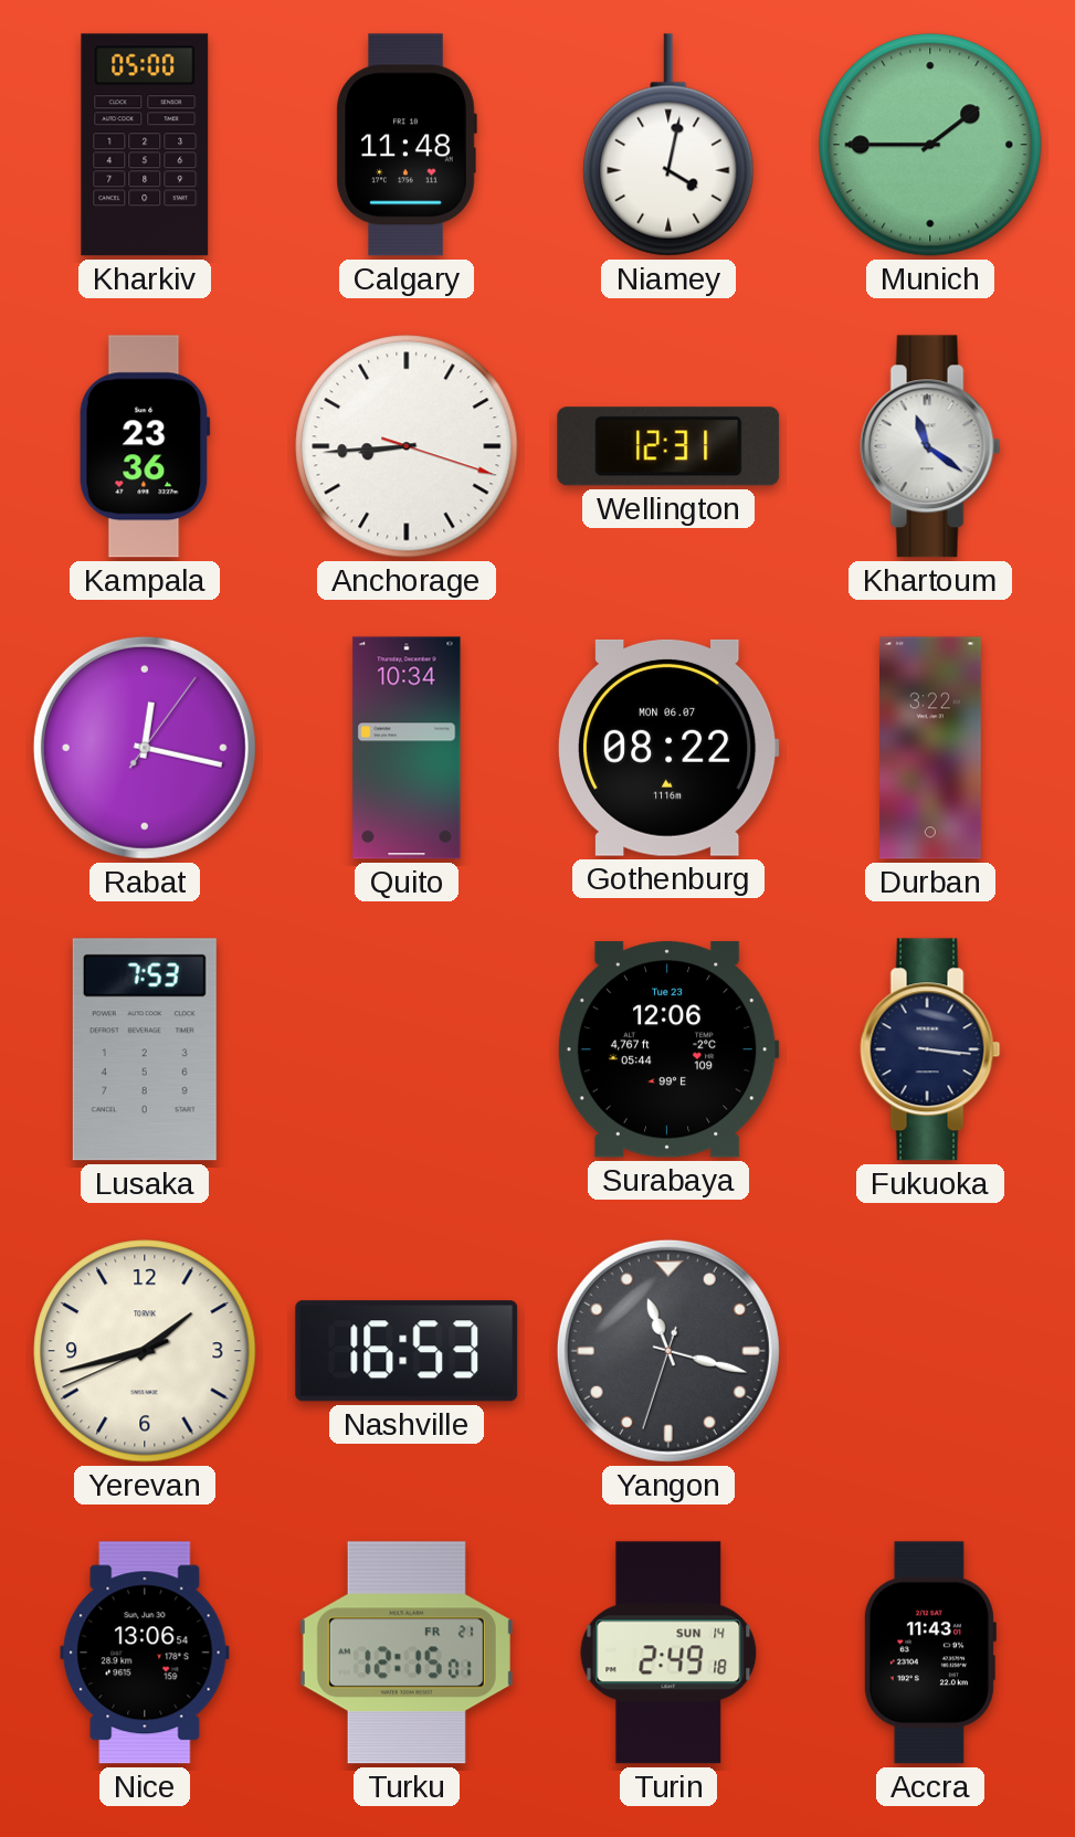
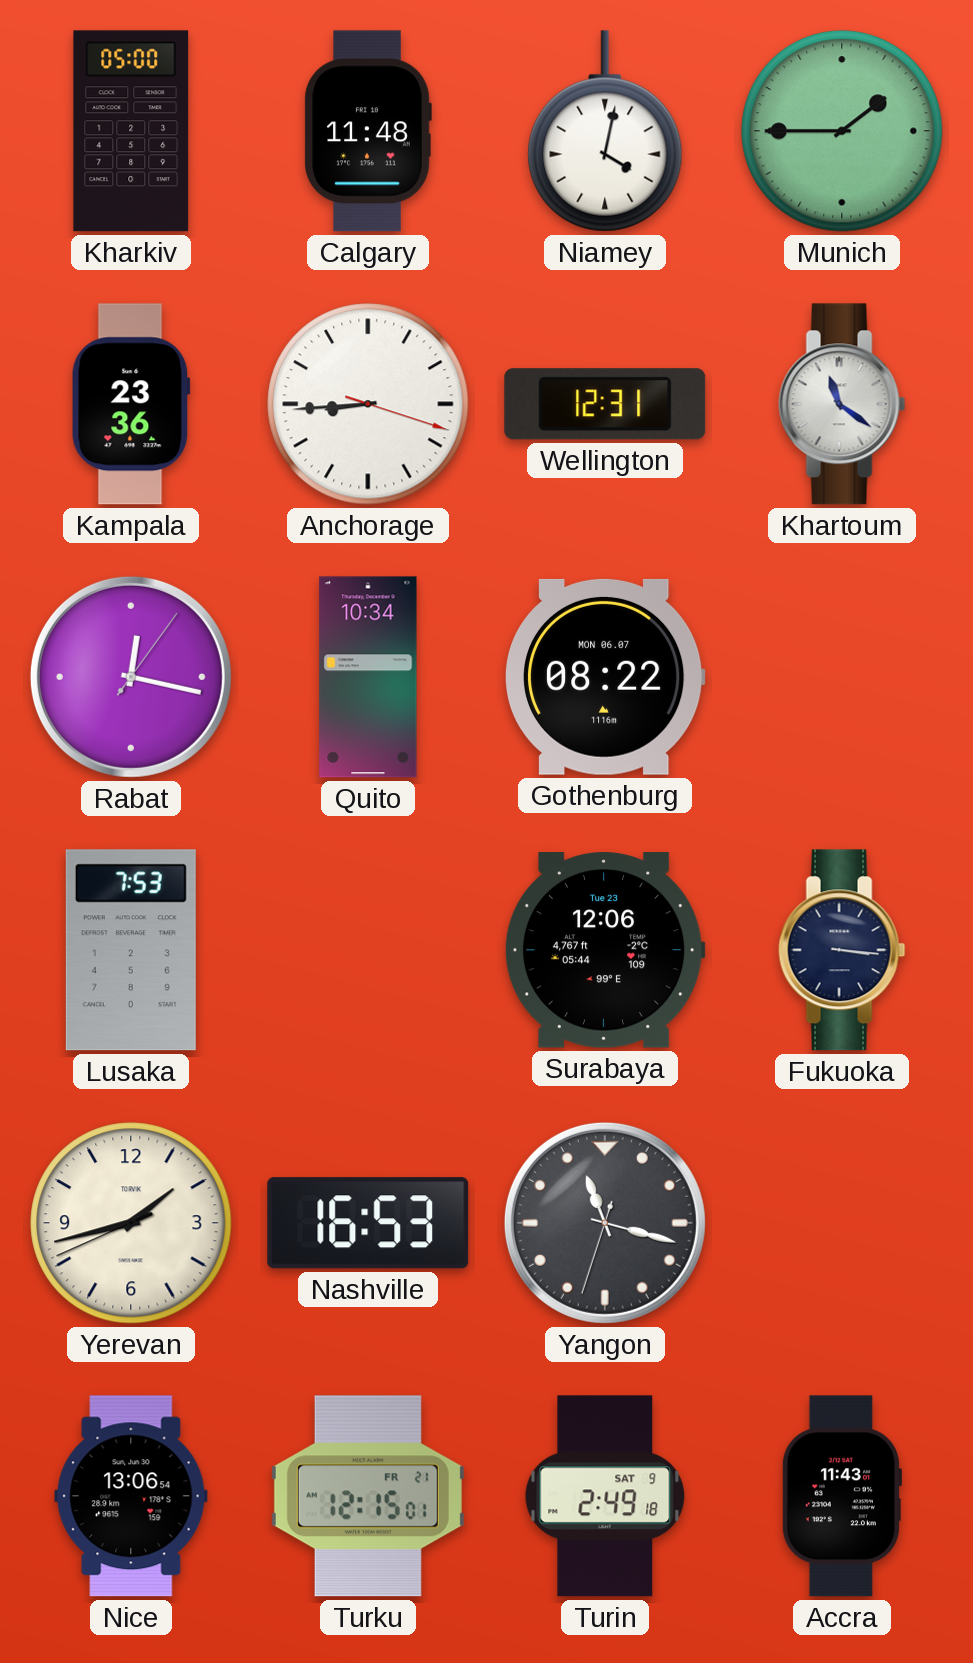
Durban: 3:22 -> none
Turin date: SUN 14 -> SAT 9
